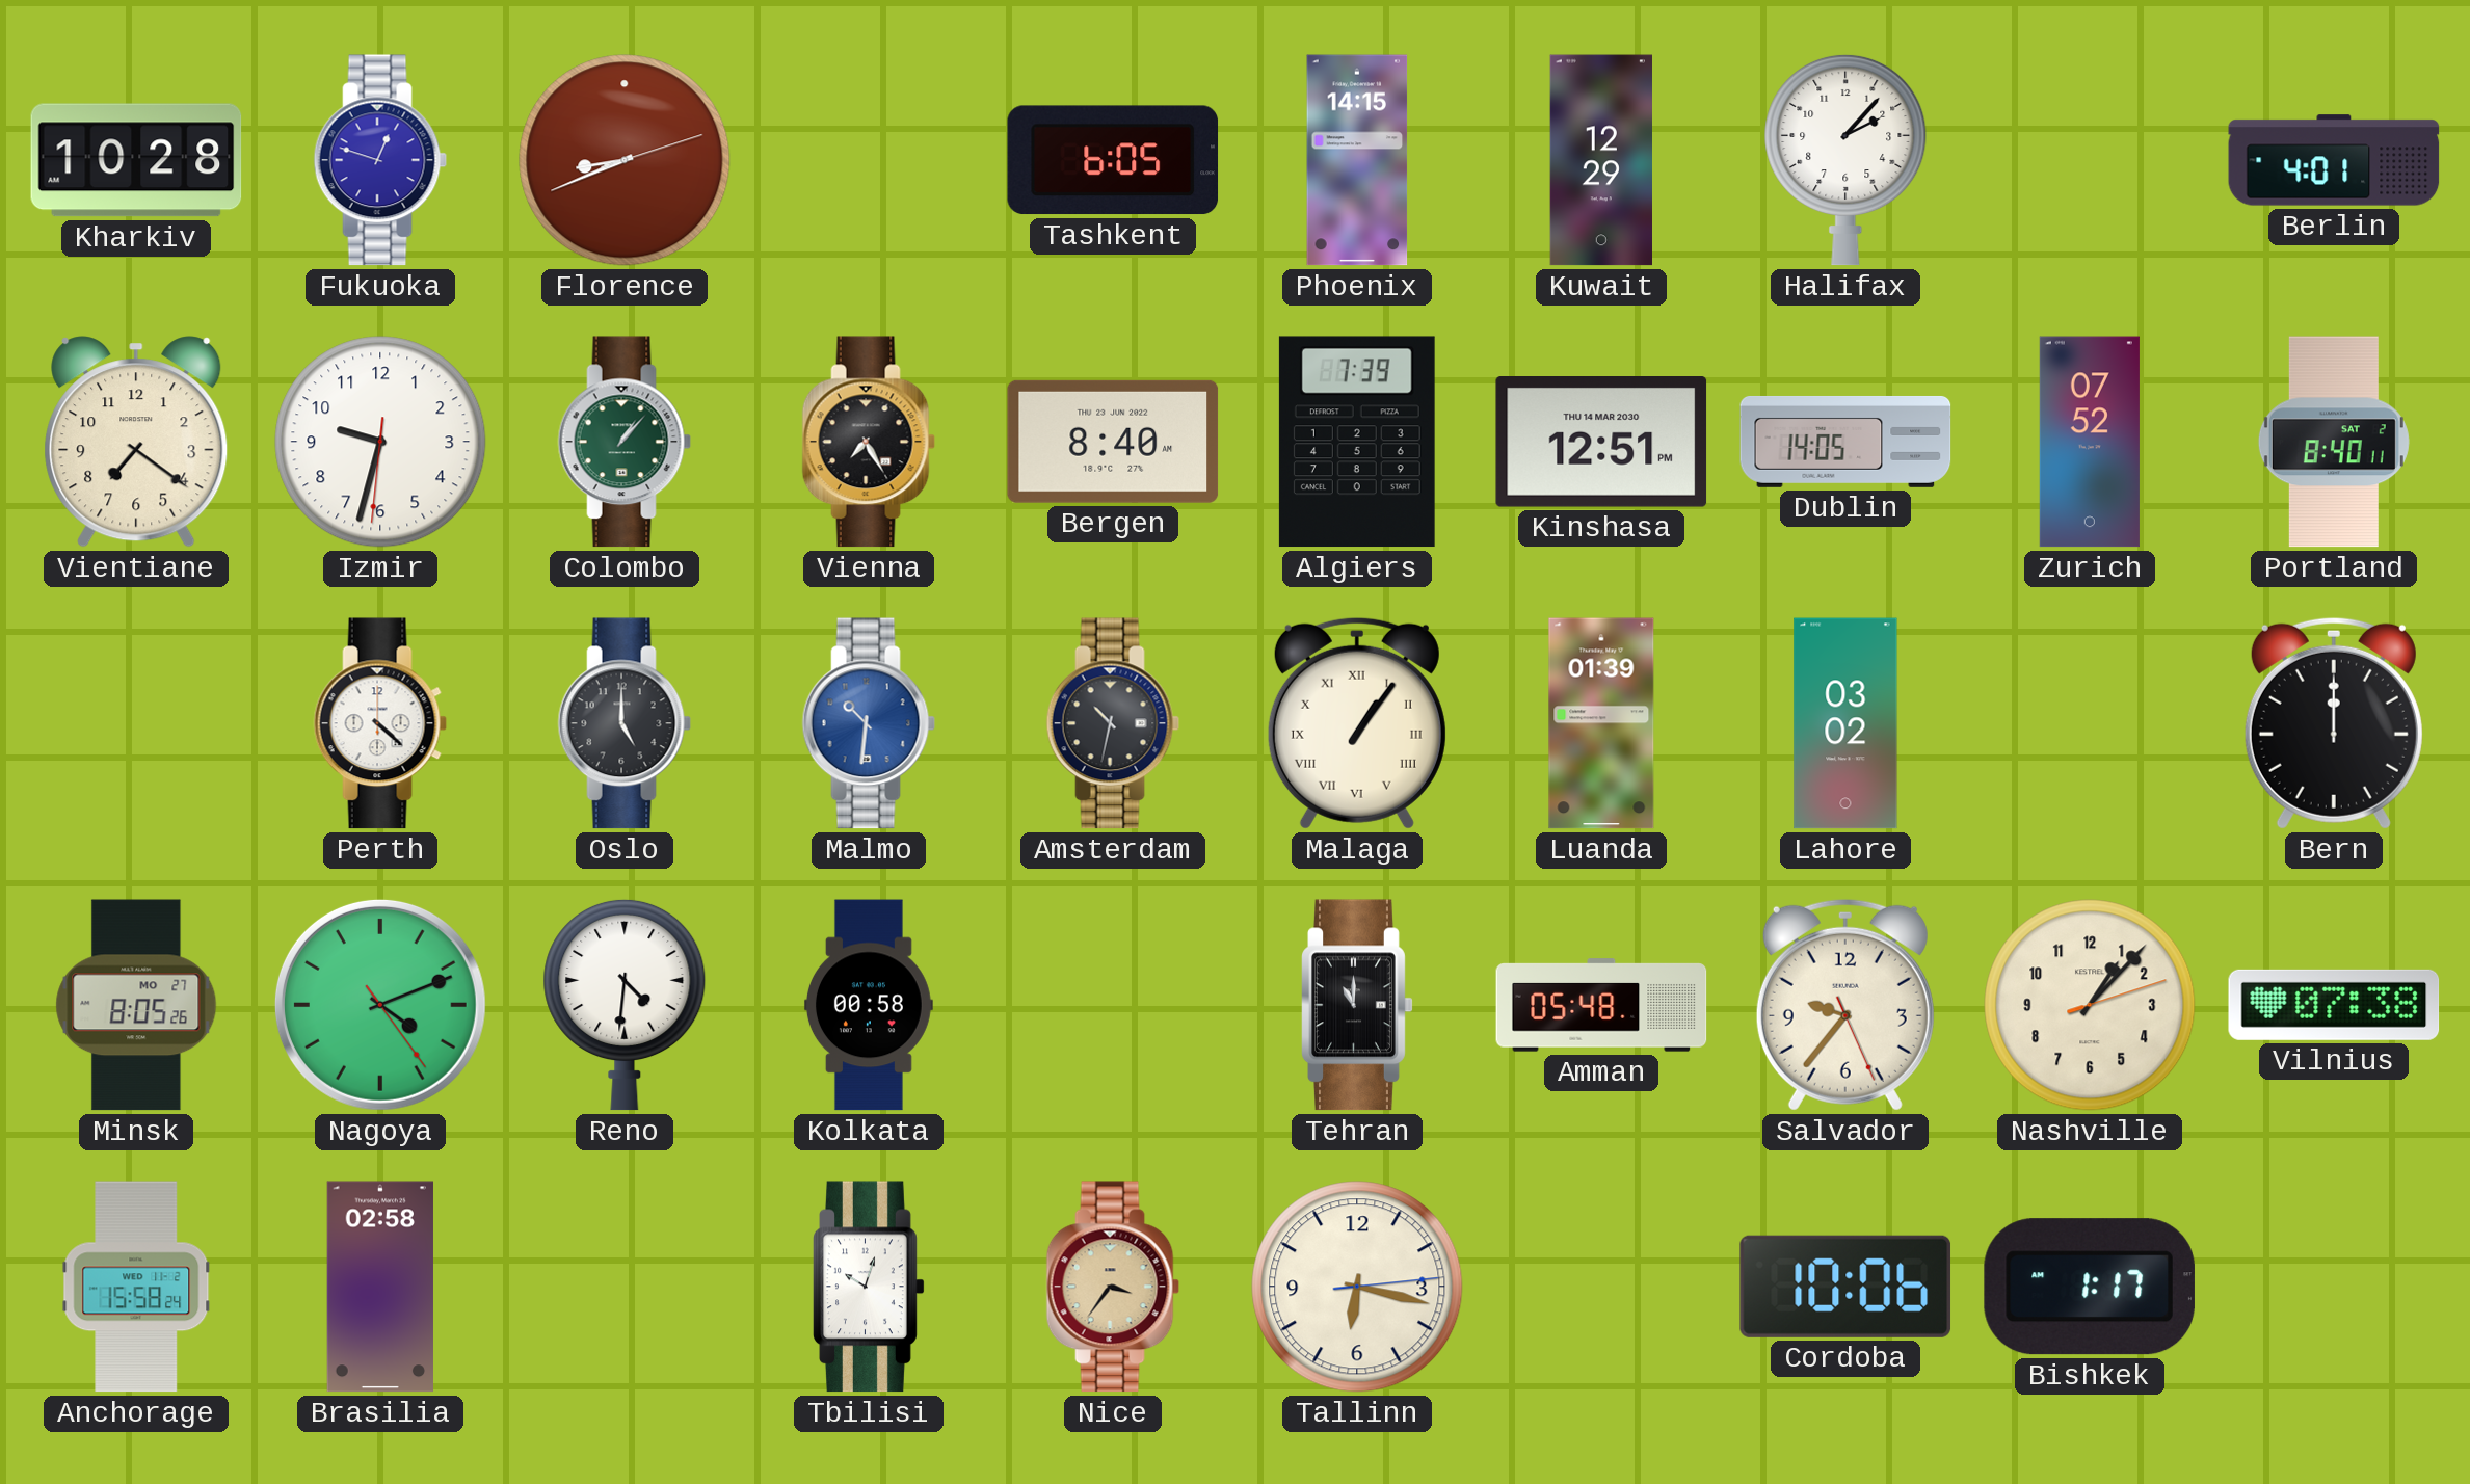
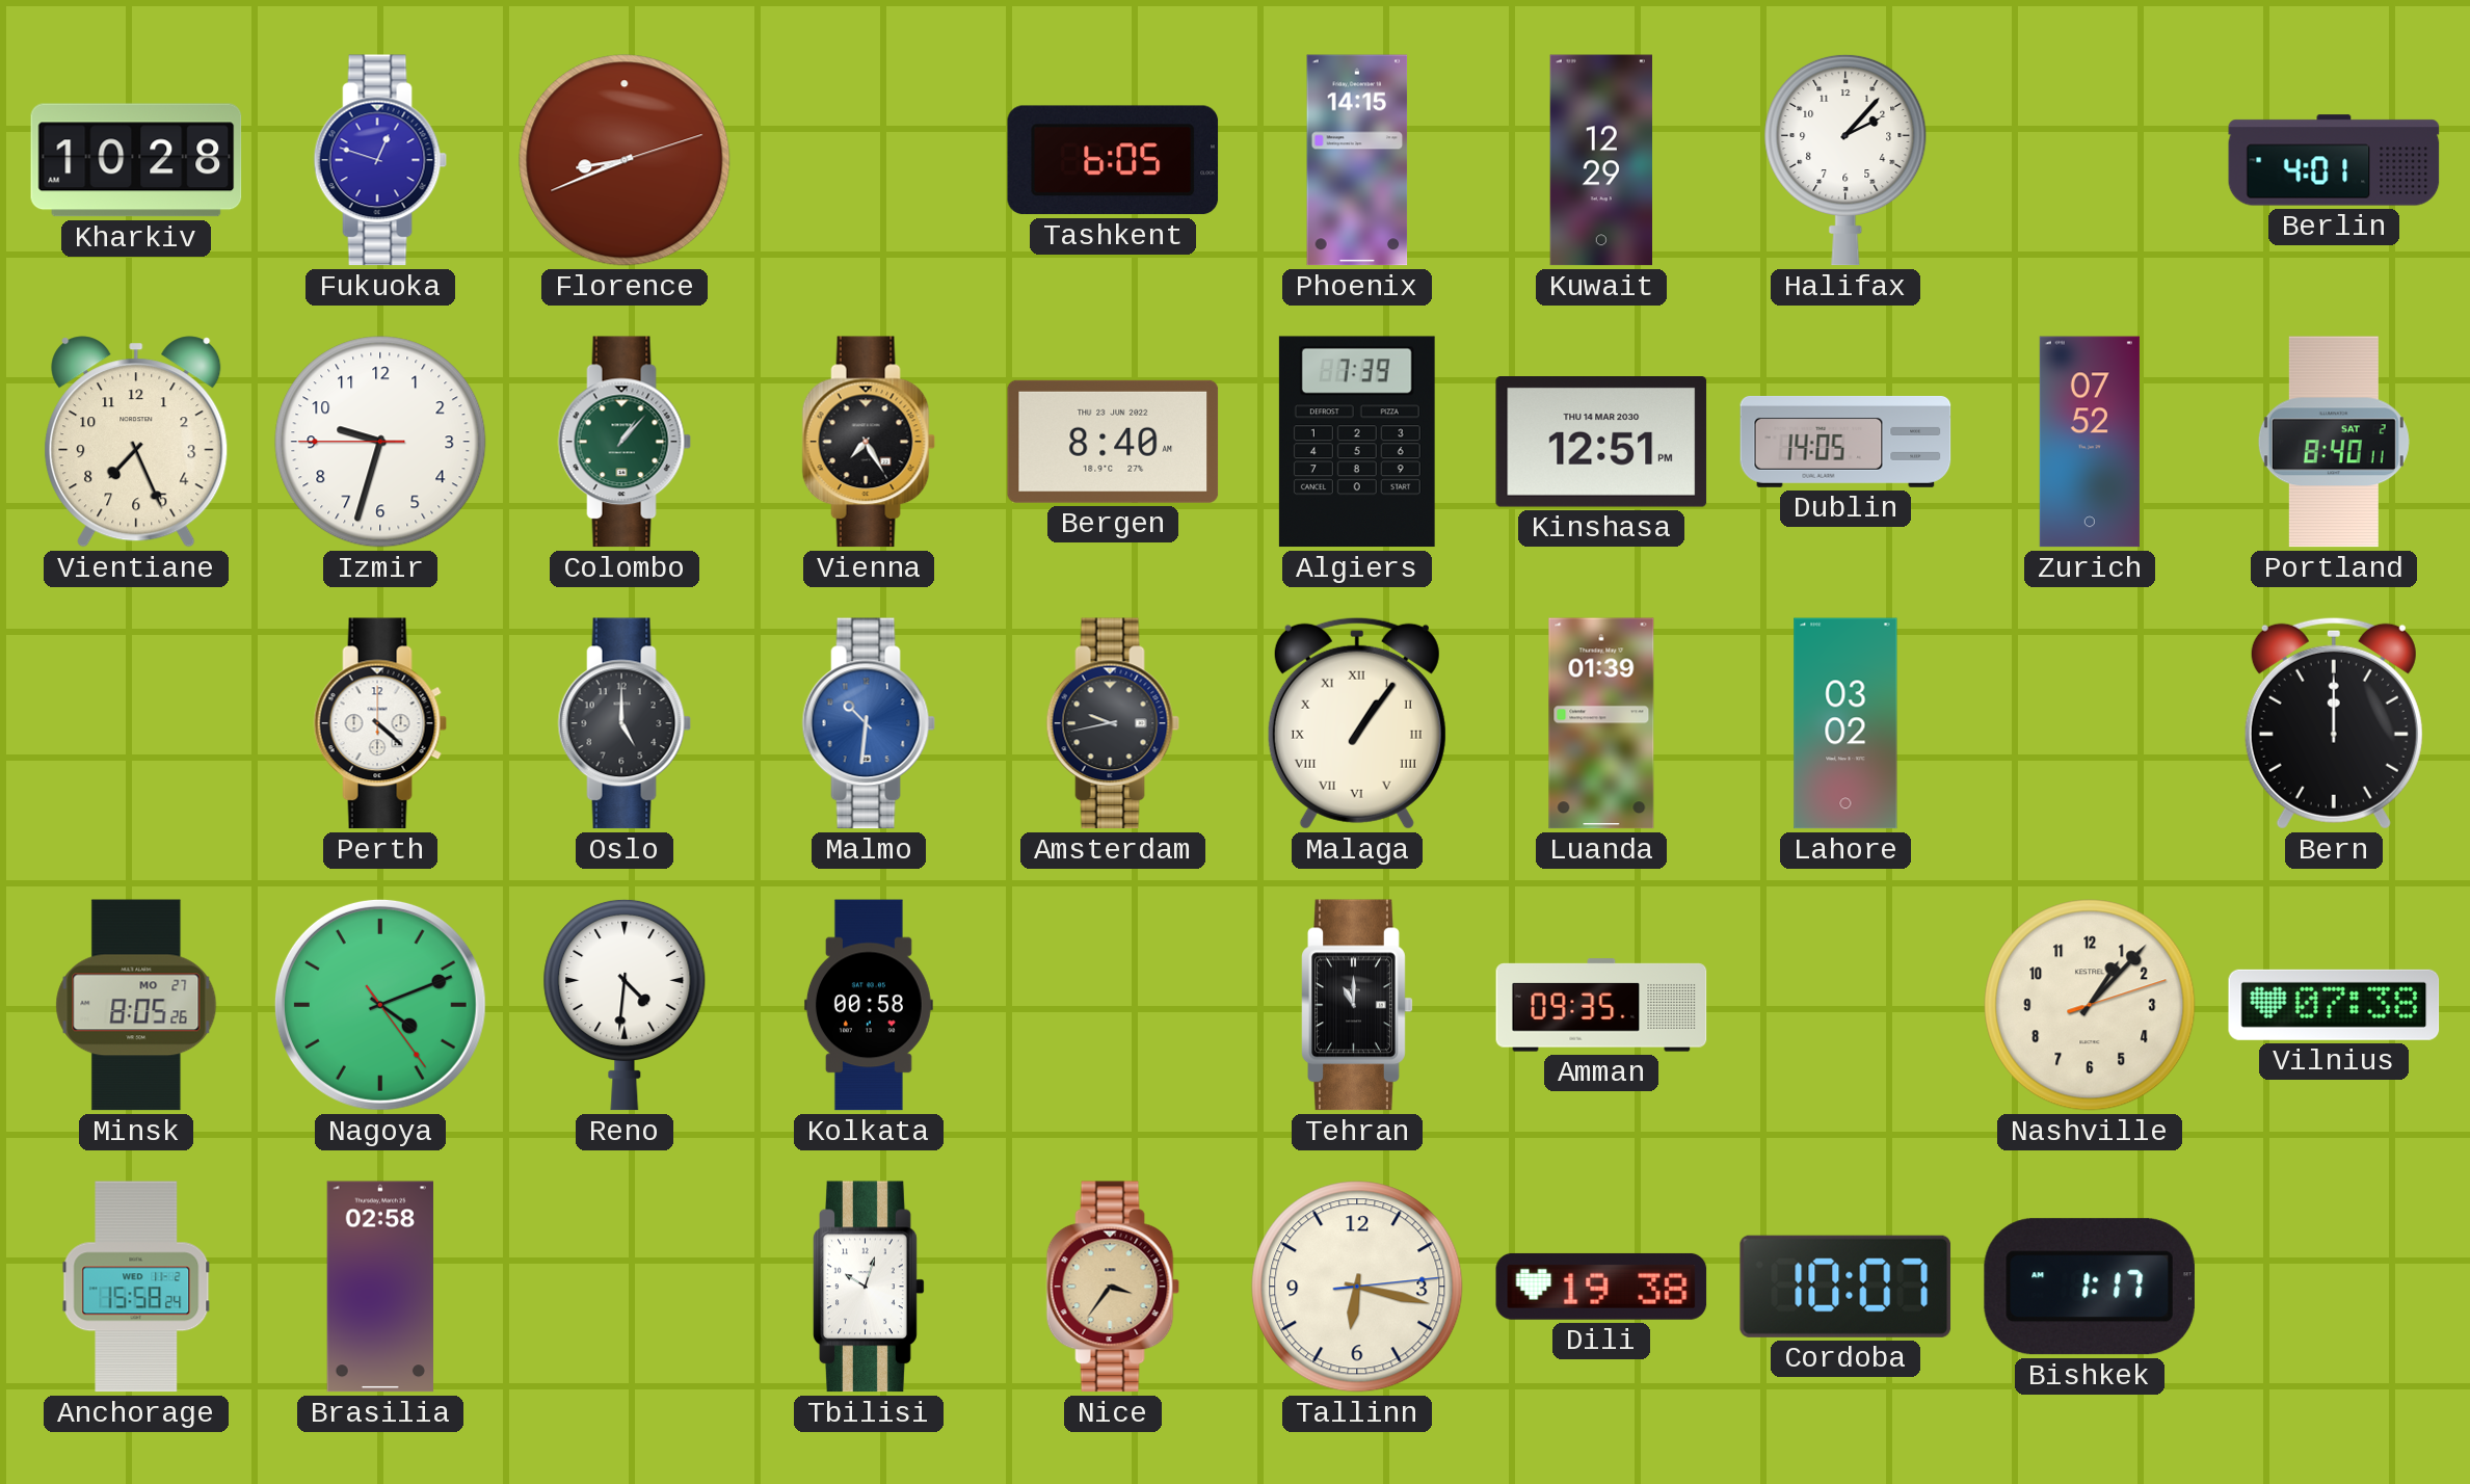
Vientiane: 7:21 -> 7:26
Izmir: 9:32:31 -> 9:32:45
Amsterdam: 10:32 -> 9:43
Amman: 05:48 -> 09:35
Salvador: 9:36 -> none
Dili: none -> 19:38
Cordoba: 10:06 -> 10:07
